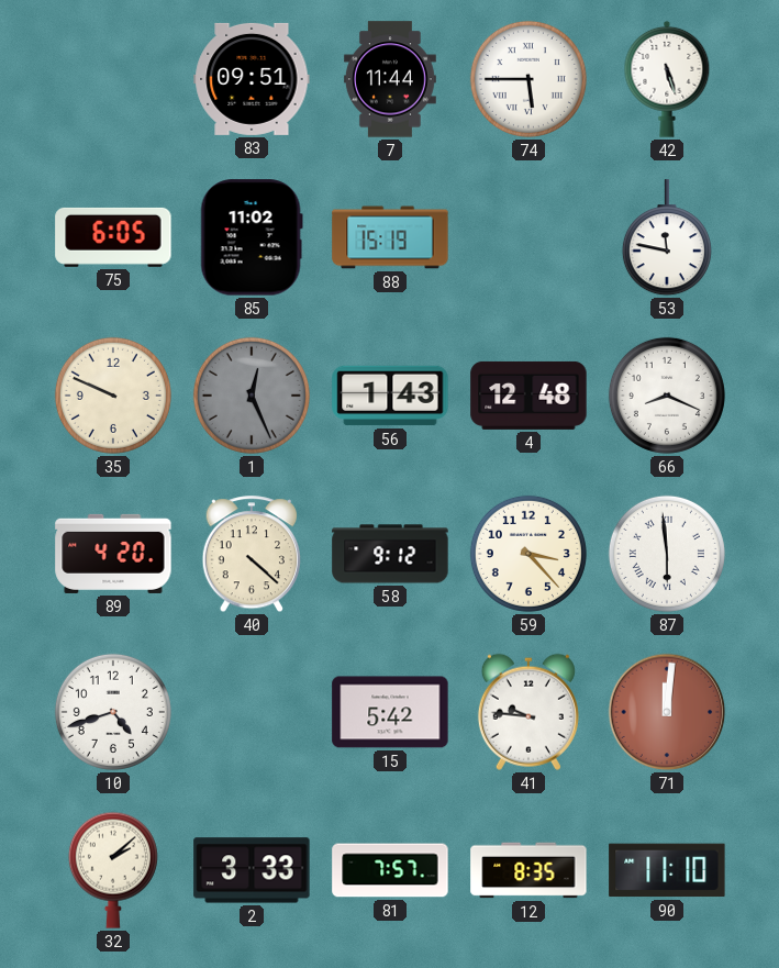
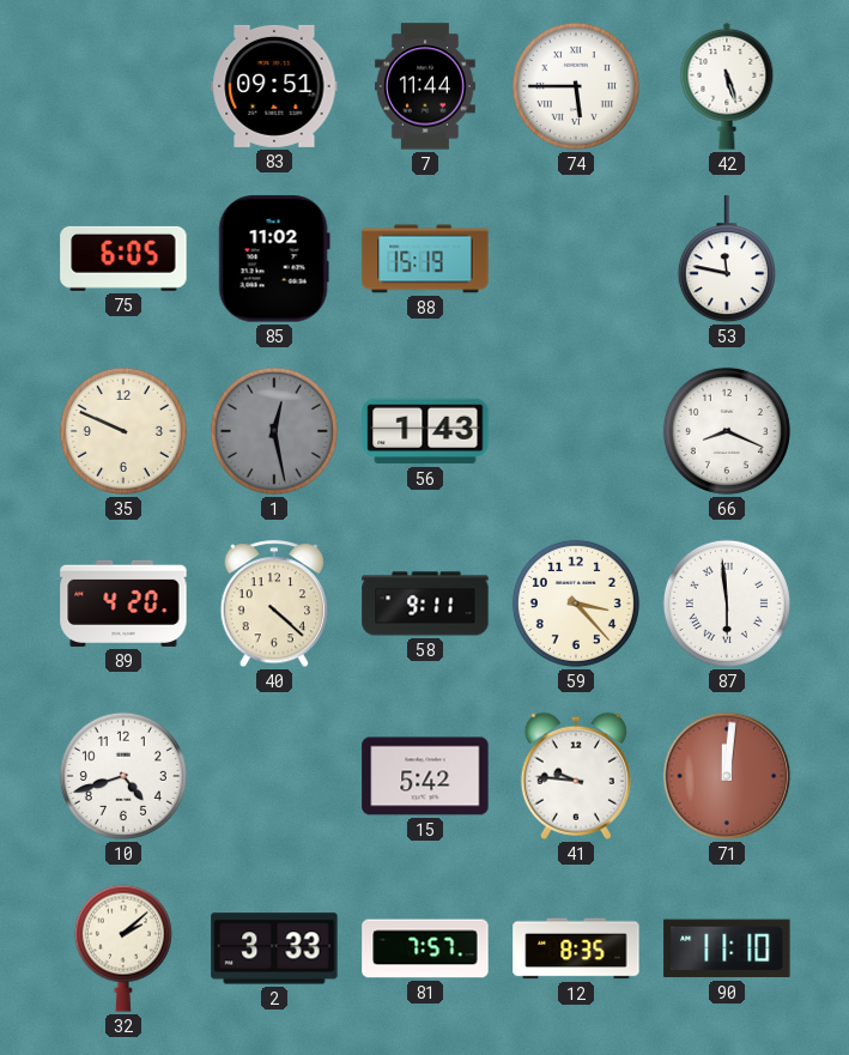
1: 12:26 -> 12:28
4: 12:48 -> none
58: 9:12 -> 9:11
